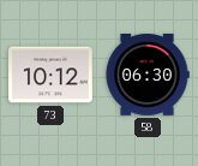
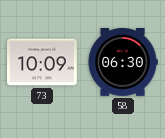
73: 10:12 -> 10:09
